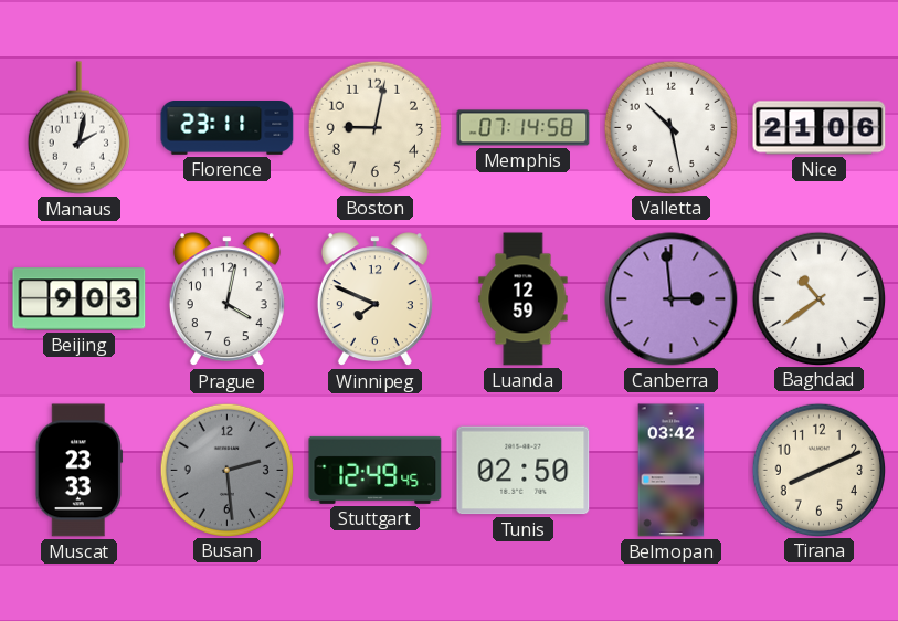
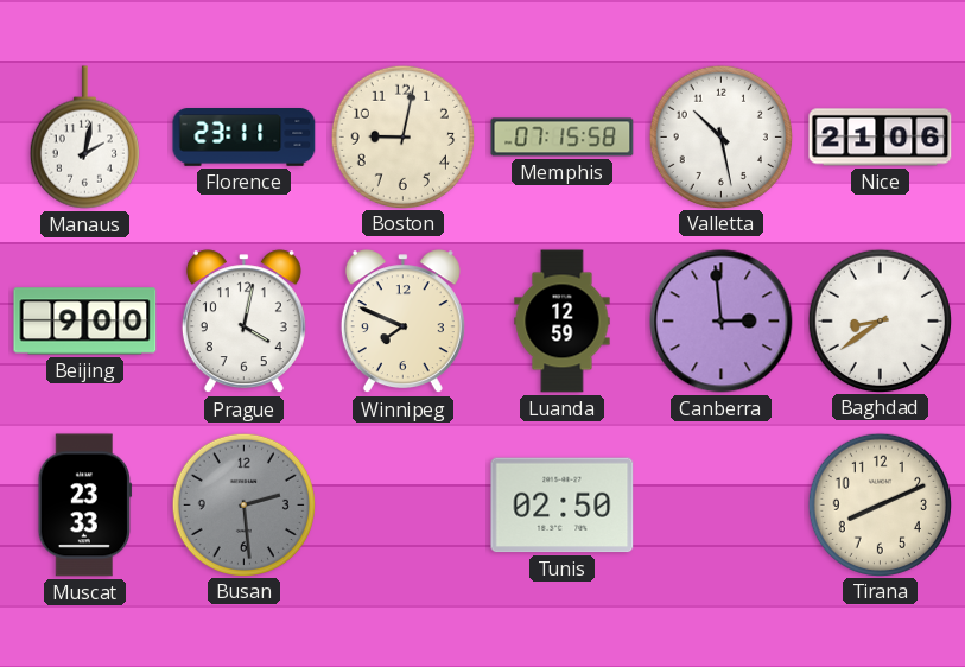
Memphis: 07:14 -> 07:15
Beijing: 9:03 -> 9:00
Baghdad: 10:39 -> 8:39
Stuttgart: 12:49 -> none
Belmopan: 03:42 -> none
